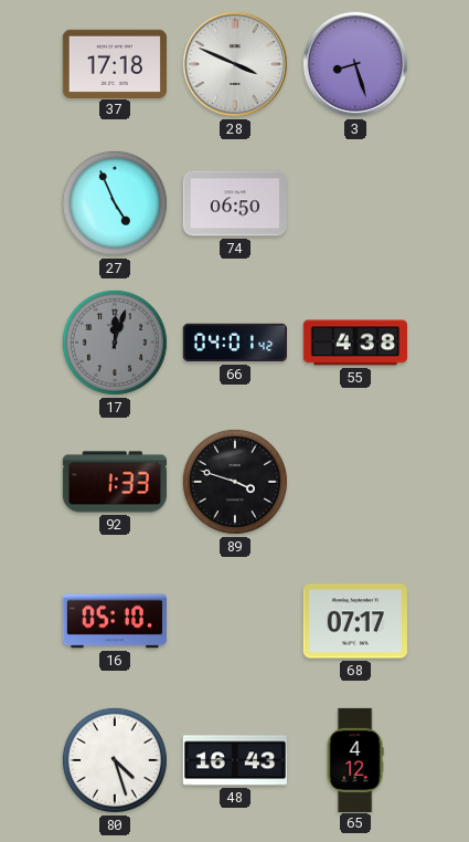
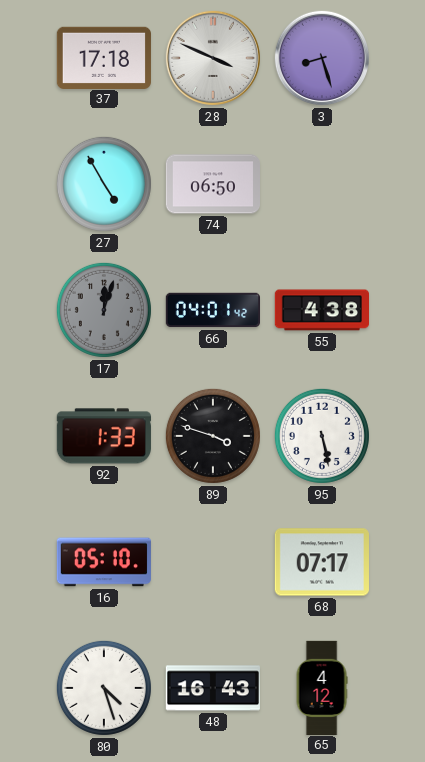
27: 4:56 -> 4:55
95: none -> 5:28
